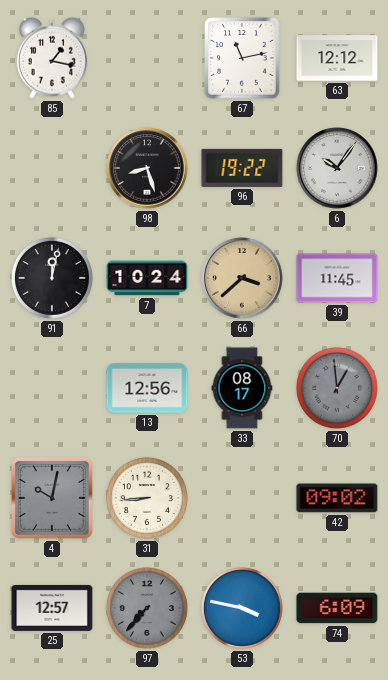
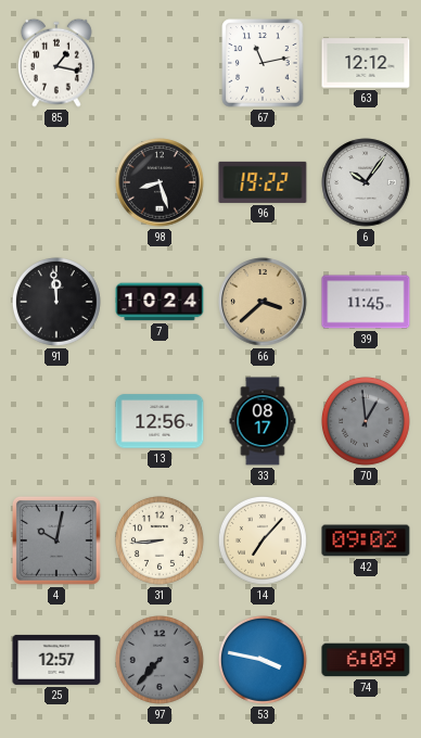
91: 12:02 -> 11:59
14: none -> 7:07
